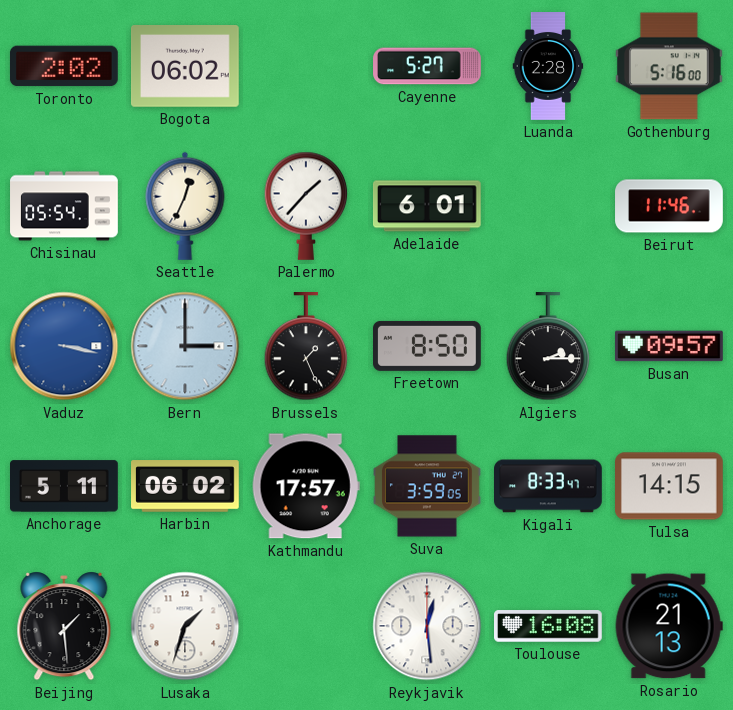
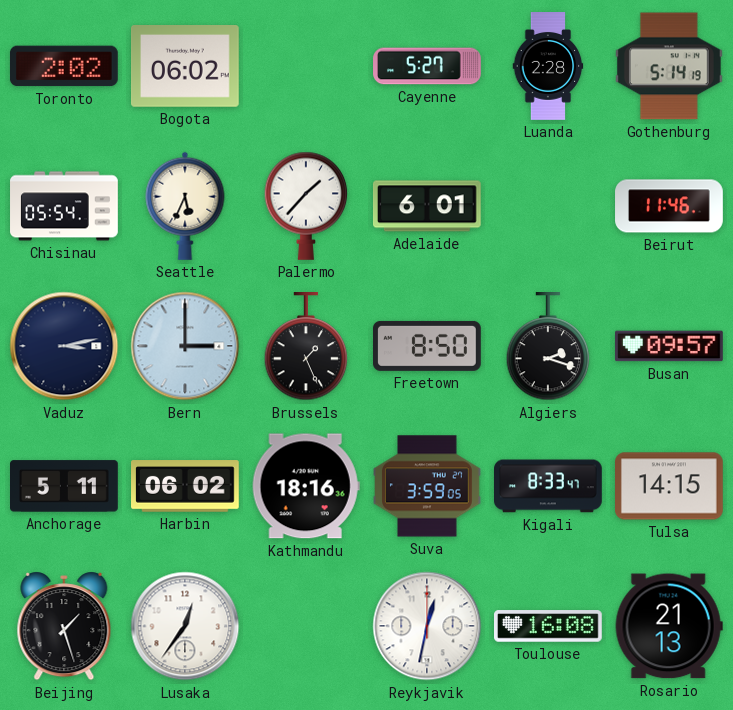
Gothenburg: 5:16 -> 5:14
Seattle: 12:34 -> 5:34
Vaduz: 3:17 -> 3:13
Vaduz dial: blue -> navy
Algiers: 2:15 -> 2:18
Kathmandu: 17:57 -> 18:16
Beijing: 1:29 -> 1:27
Lusaka: 1:33 -> 12:36
Reykjavik: 12:29 -> 12:32
